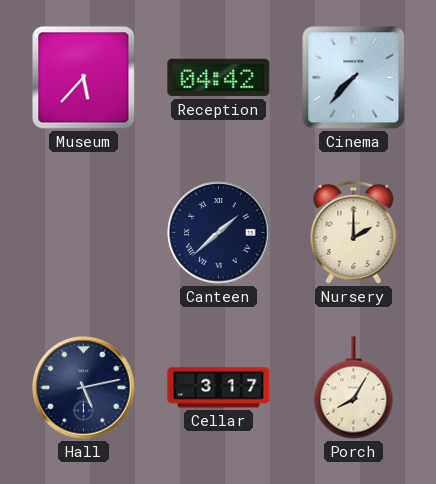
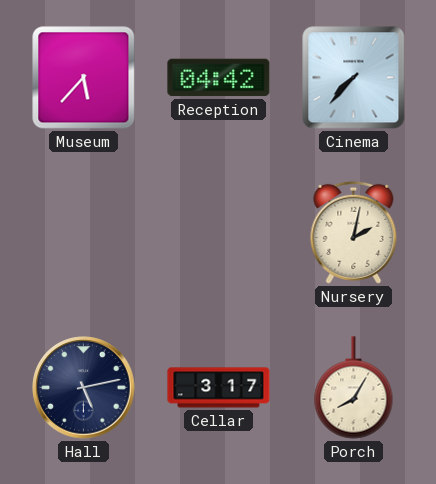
Canteen: 1:38 -> none
Nursery: 2:00 -> 2:02
